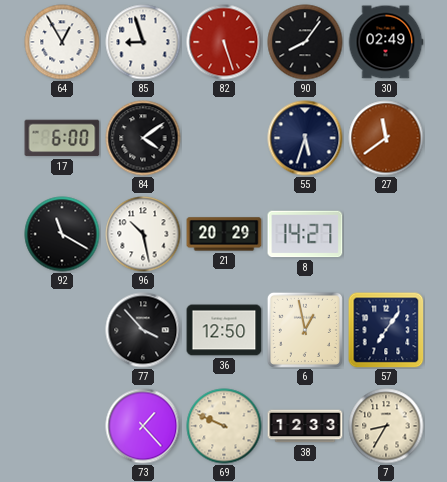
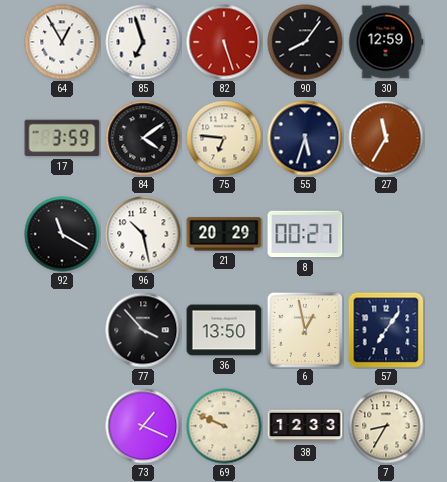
85: 8:57 -> 6:57
30: 02:49 -> 12:59
17: 6:00 -> 3:59
75: none -> 6:46
27: 11:39 -> 11:35
8: 14:27 -> 00:27
36: 12:50 -> 13:50
73: 1:23 -> 1:19
